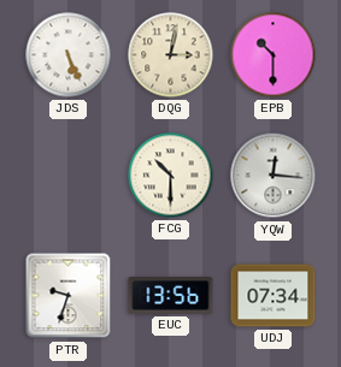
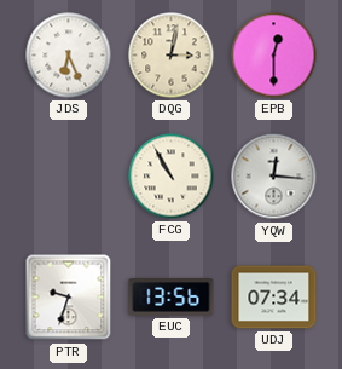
JDS: 5:26 -> 6:26
EPB: 10:30 -> 12:30
FCG: 10:30 -> 10:55
